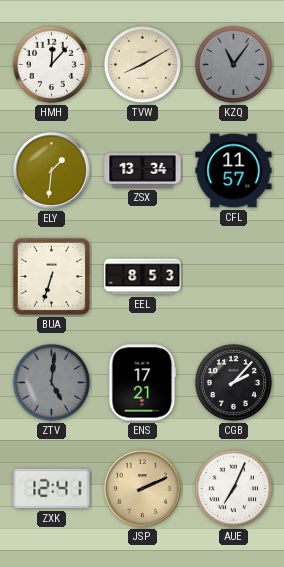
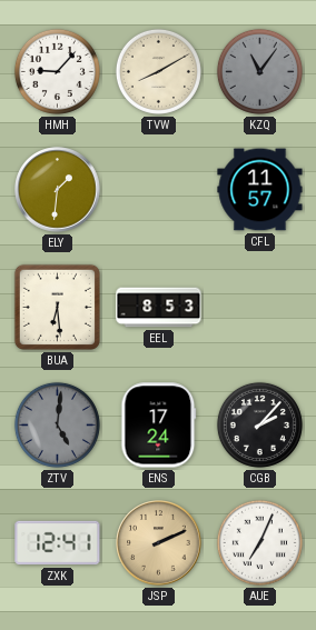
HMH: 12:07 -> 9:07
ZSX: 13:34 -> none
BUA: 6:33 -> 6:29
ENS: 17:21 -> 17:24
